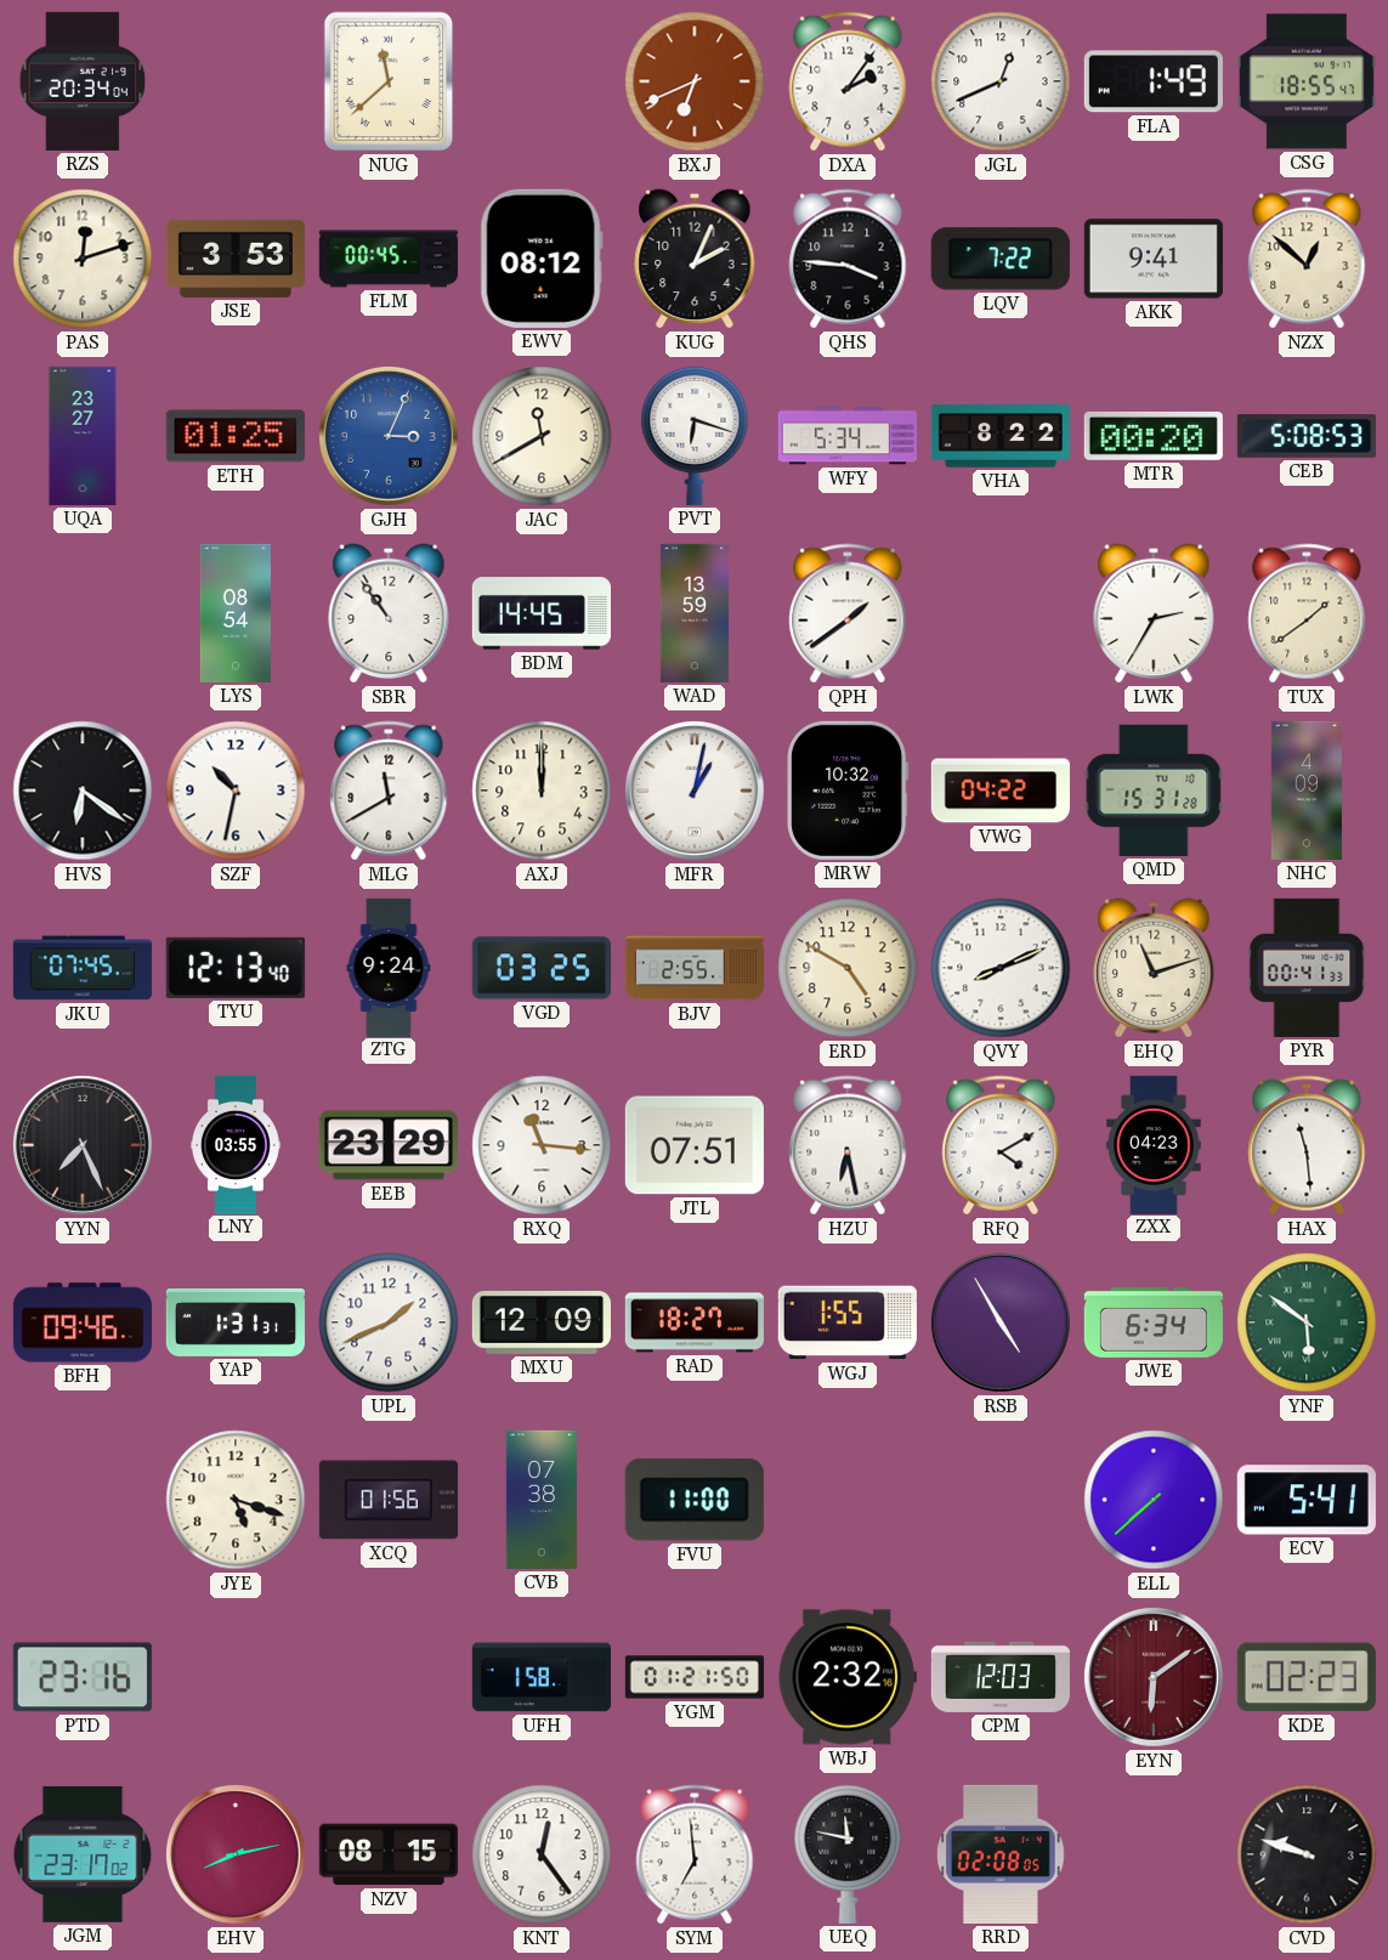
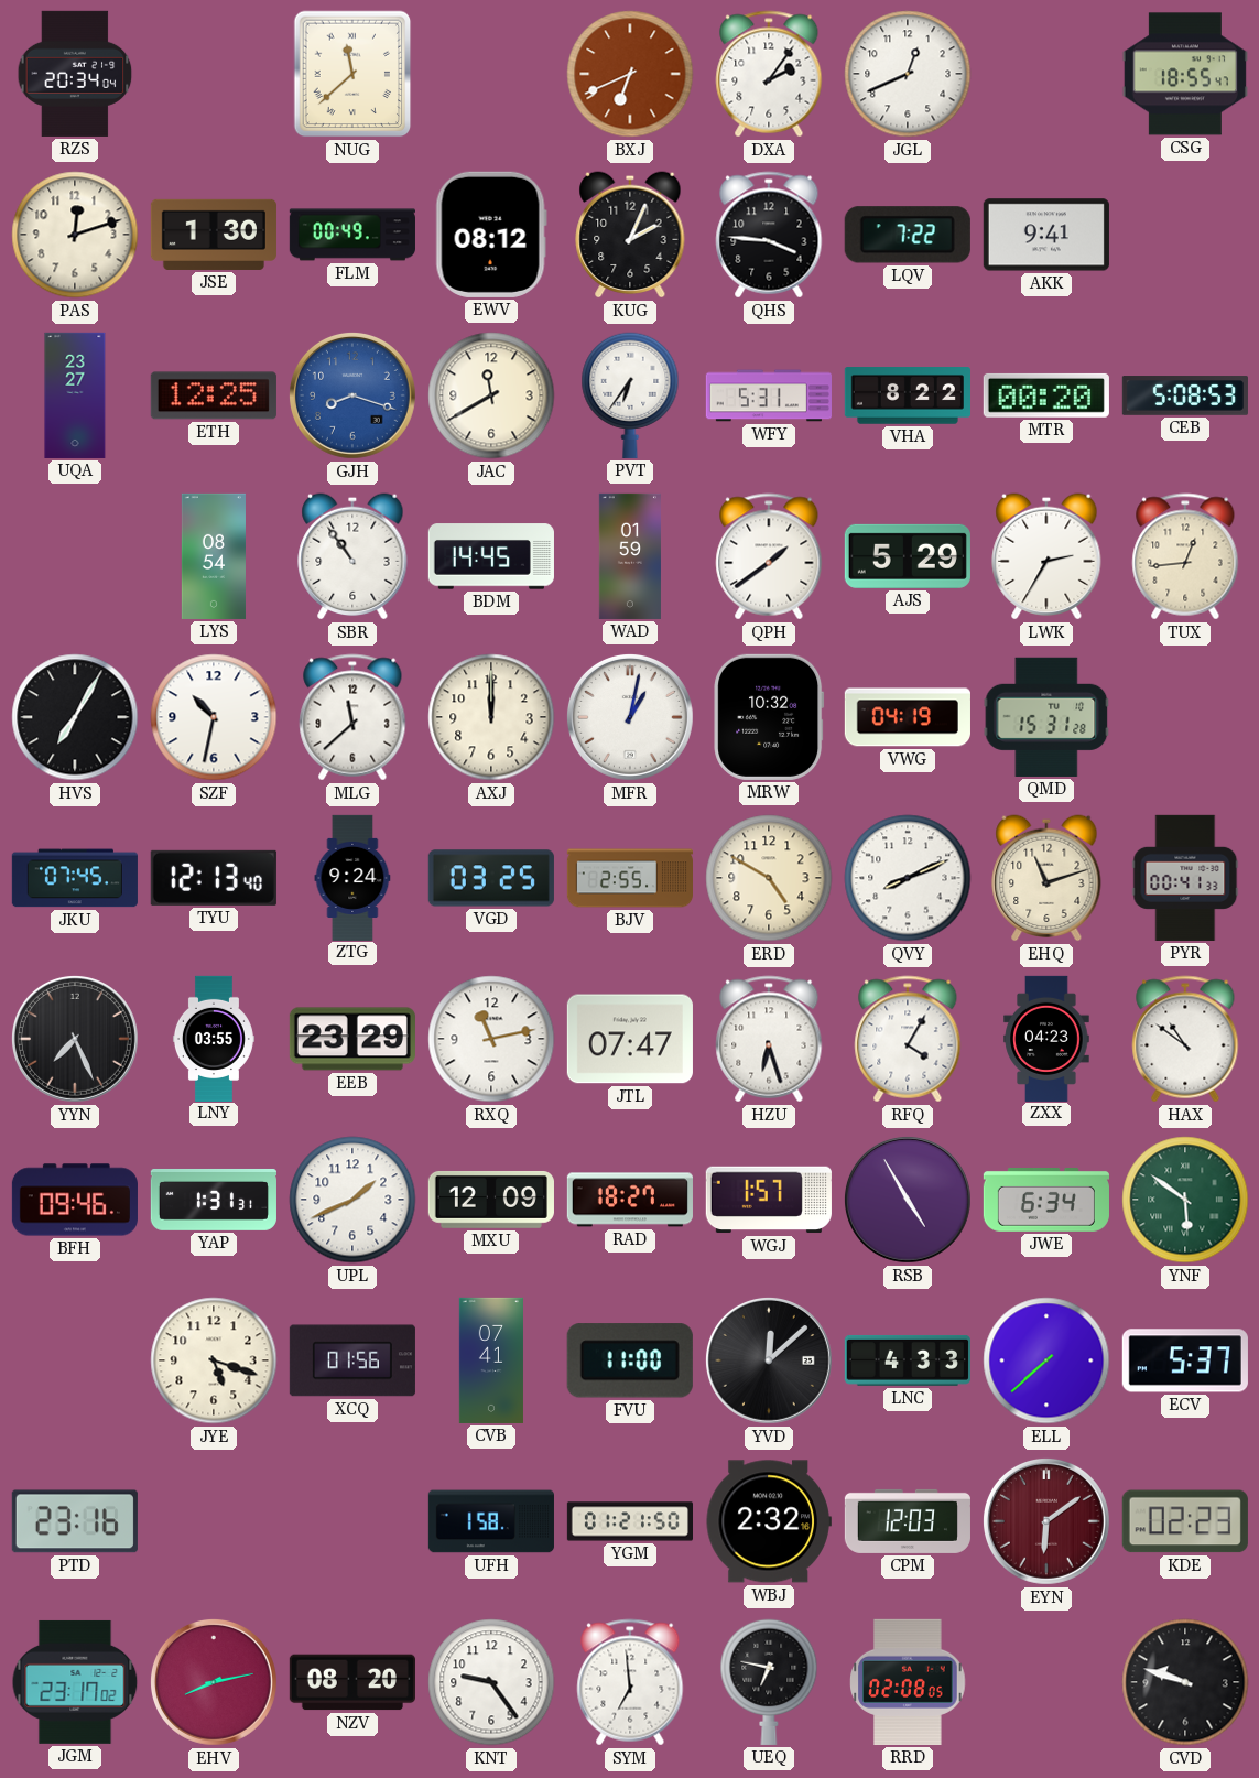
FLA: 1:49 -> none
JSE: 3:53 -> 1:30
FLM: 00:45 -> 00:49
NZX: 12:52 -> none
ETH: 01:25 -> 12:25
GJH: 3:04 -> 8:18
PVT: 6:18 -> 6:36
WFY: 5:34 -> 5:31
WAD: 13:59 -> 01:59
AJS: none -> 5:29
TUX: 1:39 -> 12:44
HVS: 6:21 -> 7:05
MLG: 11:40 -> 11:38
VWG: 04:22 -> 04:19
NHC: 4:09 -> none
RXQ: 11:16 -> 11:13
JTL: 07:51 -> 07:47
HZU: 6:28 -> 6:27
RFQ: 4:10 -> 4:05
HAX: 11:29 -> 10:51
WGJ: 1:55 -> 1:57
CVB: 07:38 -> 07:41
YVD: none -> 12:08
LNC: none -> 4:33
ECV: 5:41 -> 5:37
NZV: 08:15 -> 08:20
KNT: 12:24 -> 9:24
UEQ: 11:47 -> 6:47
